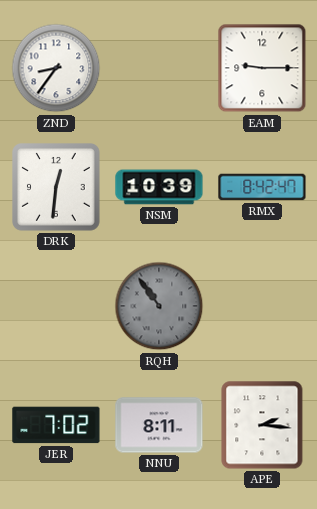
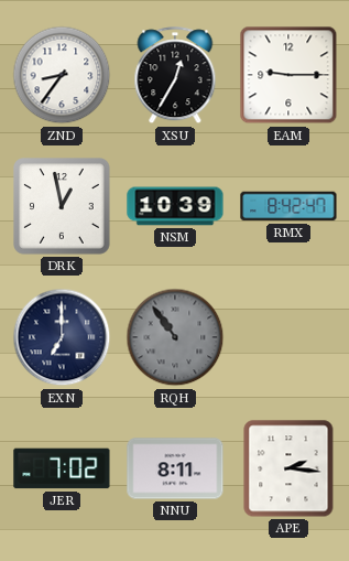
XSU: none -> 12:35
DRK: 12:31 -> 12:58
EXN: none -> 7:00
